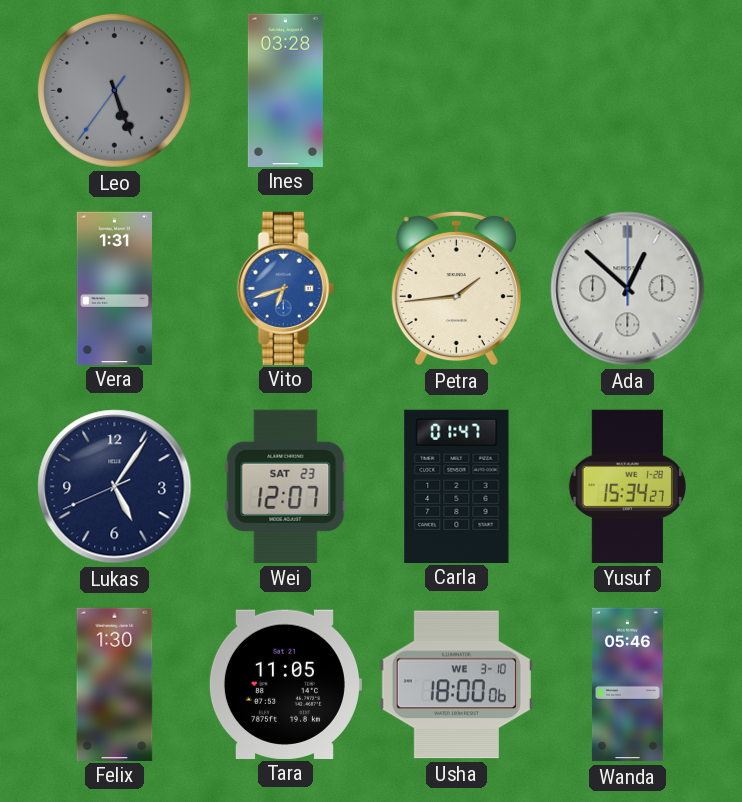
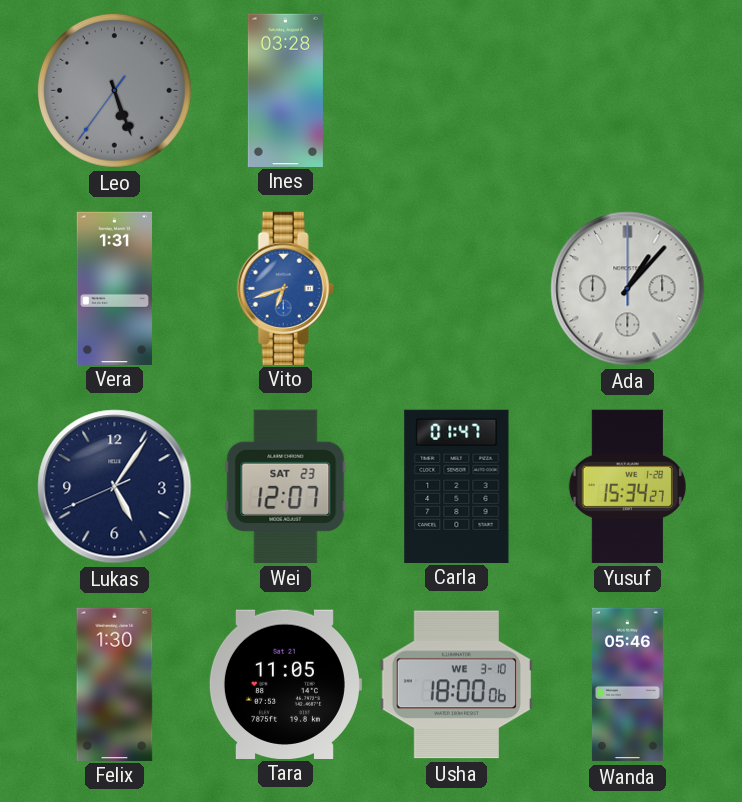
Petra: 1:44 -> none
Ada: 12:52 -> 1:07
